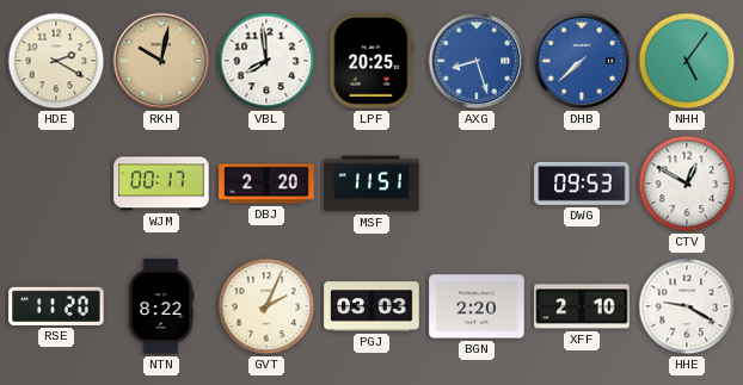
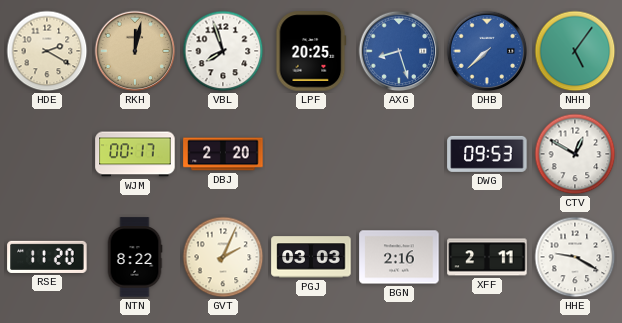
RKH: 10:02 -> 12:02
VBL: 7:59 -> 7:57
MSF: 11:51 -> none
BGN: 2:20 -> 2:16
XFF: 2:10 -> 2:11
